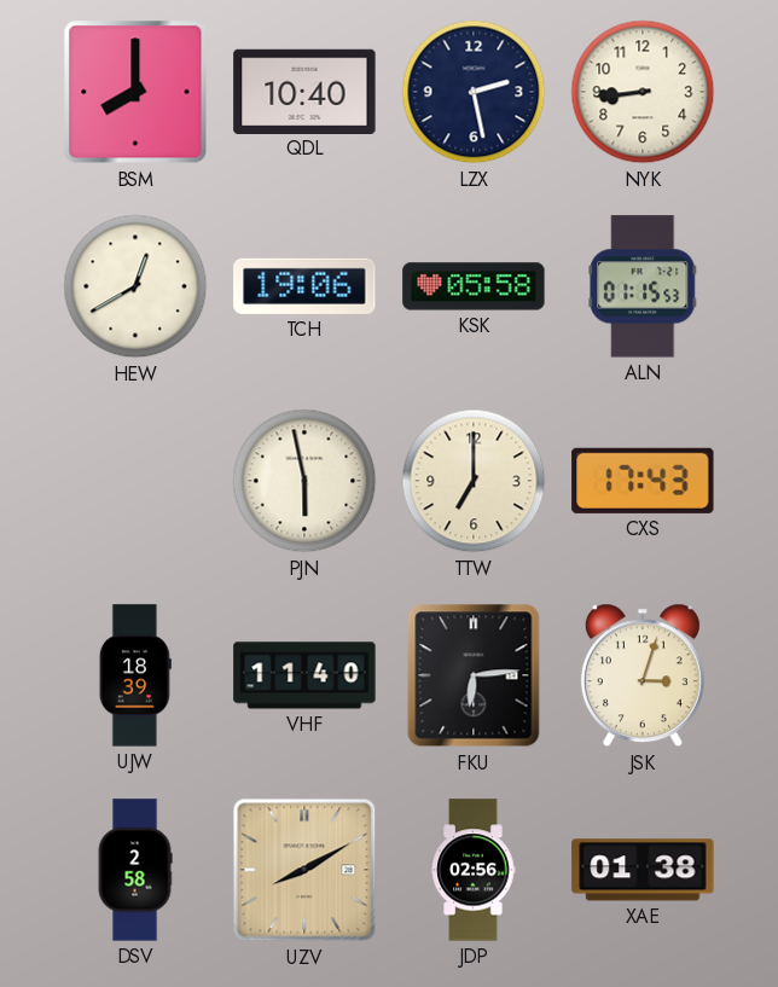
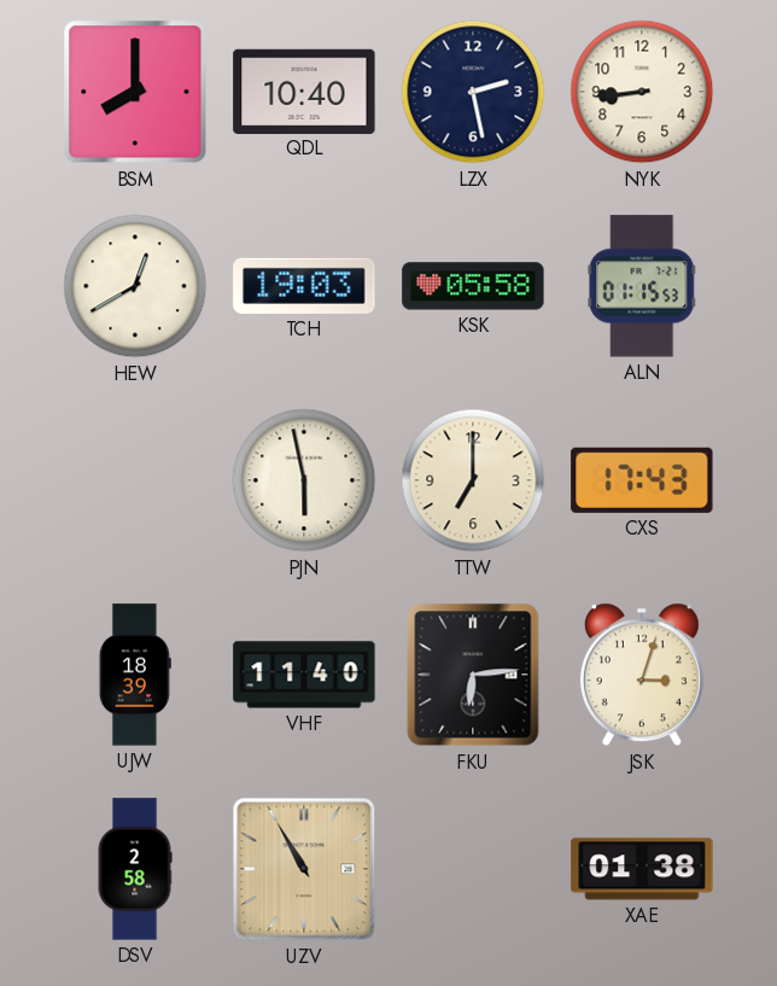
TCH: 19:06 -> 19:03
UZV: 8:10 -> 10:55
JDP: 02:56 -> none
